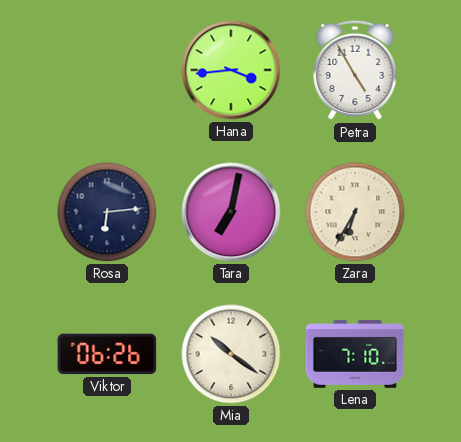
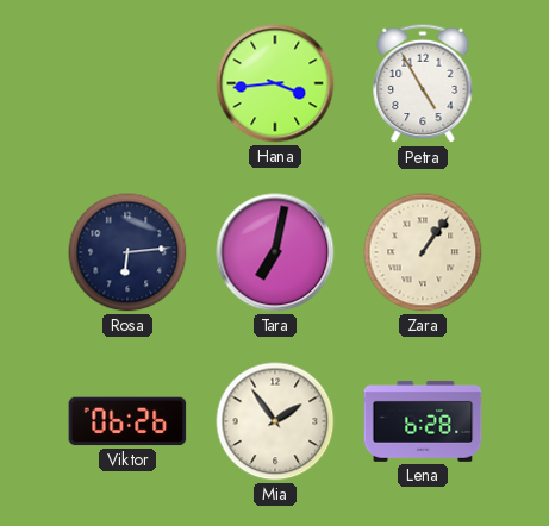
Zara: 6:35 -> 1:06
Mia: 10:21 -> 1:54
Lena: 7:10 -> 6:28
